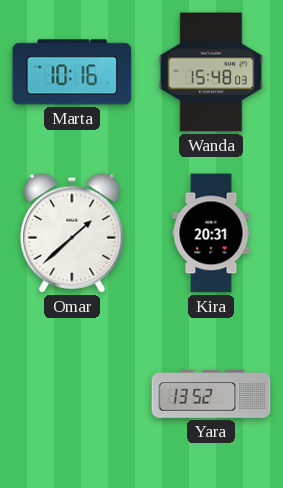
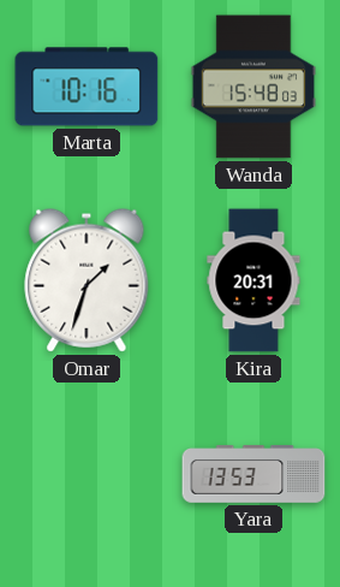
Omar: 1:38 -> 1:33
Yara: 13:52 -> 13:53
